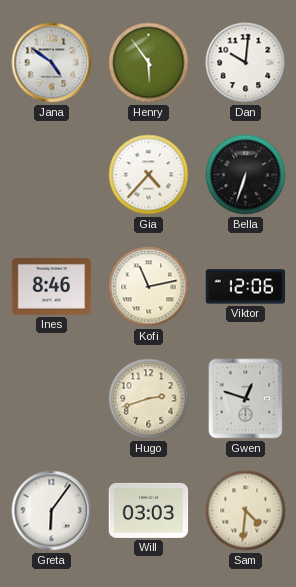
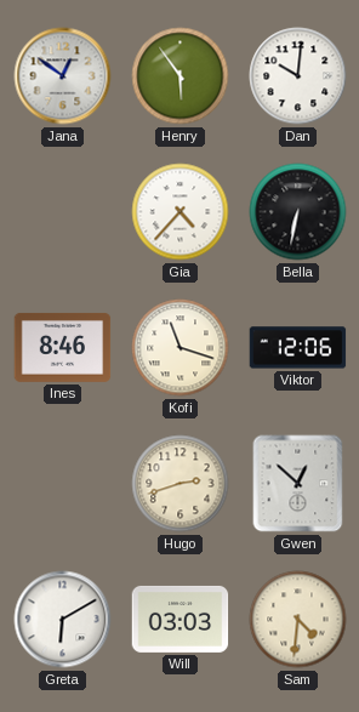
Jana: 4:51 -> 12:51
Bella: 6:33 -> 6:32
Kofi: 11:13 -> 11:18
Gwen: 12:48 -> 12:52
Greta: 6:06 -> 6:10
